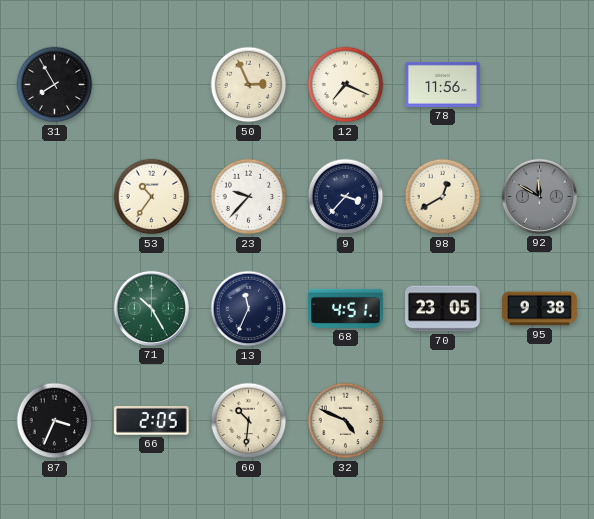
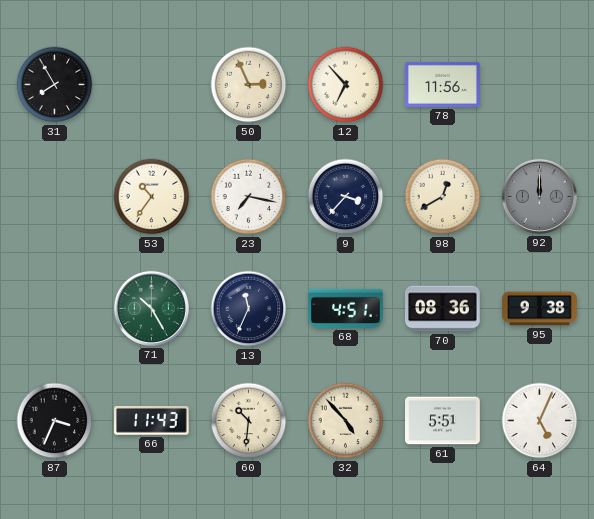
12: 7:19 -> 6:53
23: 9:37 -> 7:17
92: 11:50 -> 12:00
70: 23:05 -> 08:36
66: 2:05 -> 11:43
32: 4:49 -> 4:53
61: none -> 5:51
64: none -> 5:04
